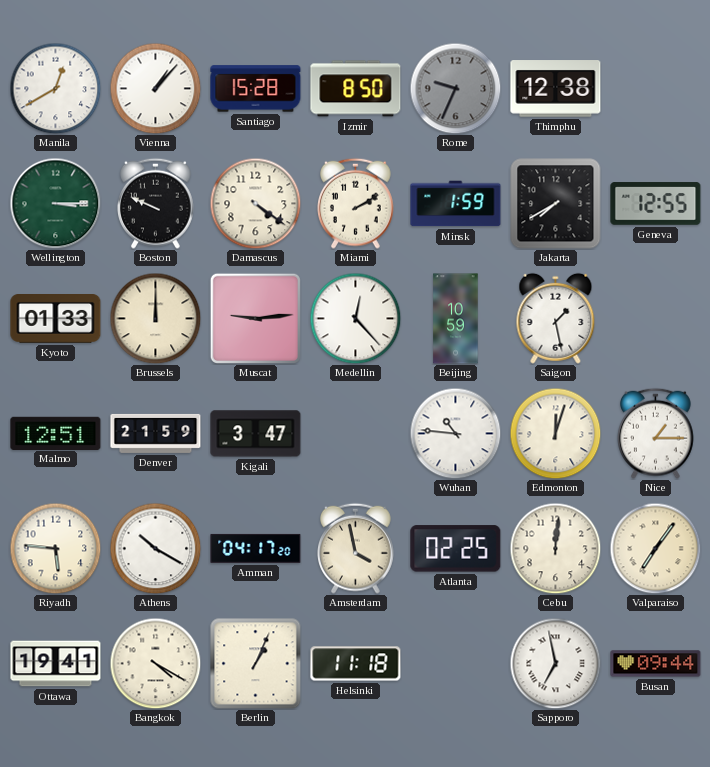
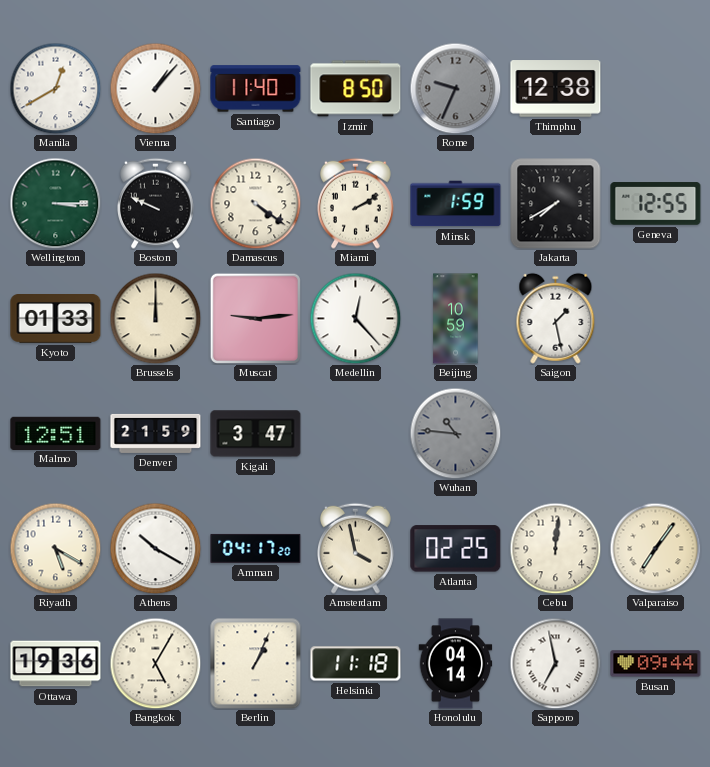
Santiago: 15:28 -> 11:40
Wuhan dial: white -> grey
Edmonton: 12:03 -> none
Nice: 1:15 -> none
Riyadh: 5:46 -> 5:20
Ottawa: 19:41 -> 19:36
Bangkok: 4:20 -> 5:05
Honolulu: none -> 04:14
